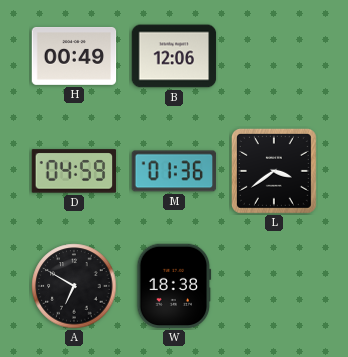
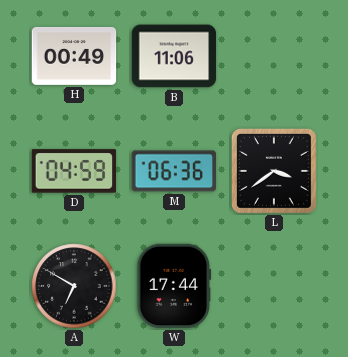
B: 12:06 -> 11:06
M: 01:36 -> 06:36
W: 18:38 -> 17:44
